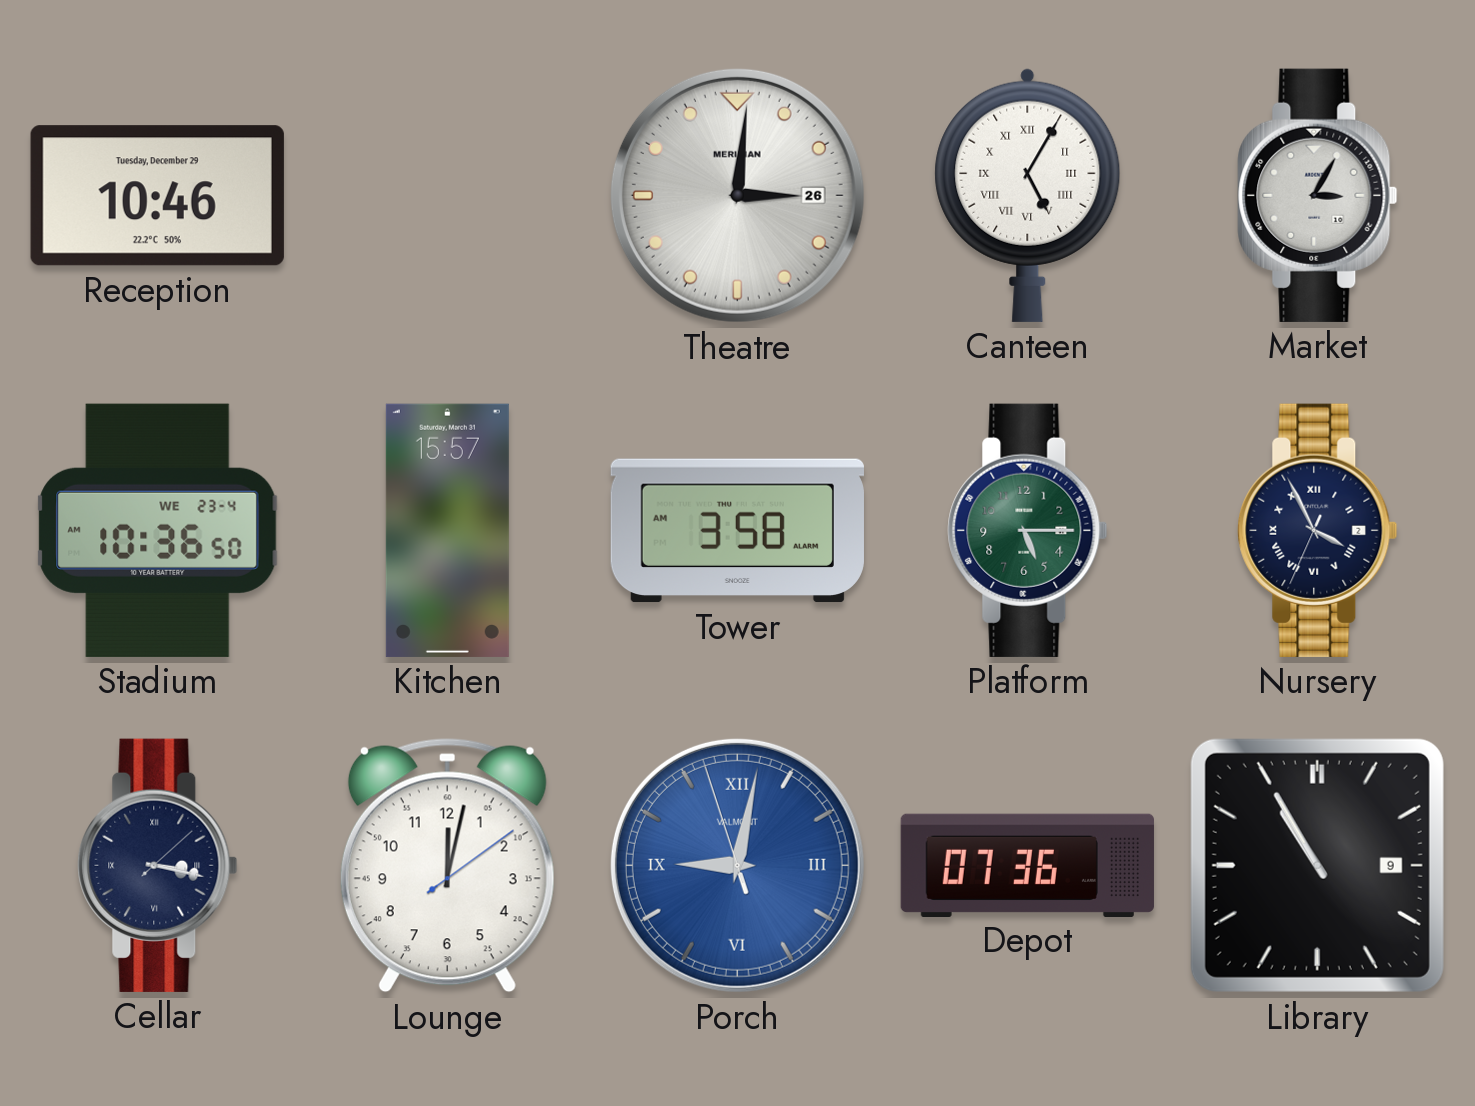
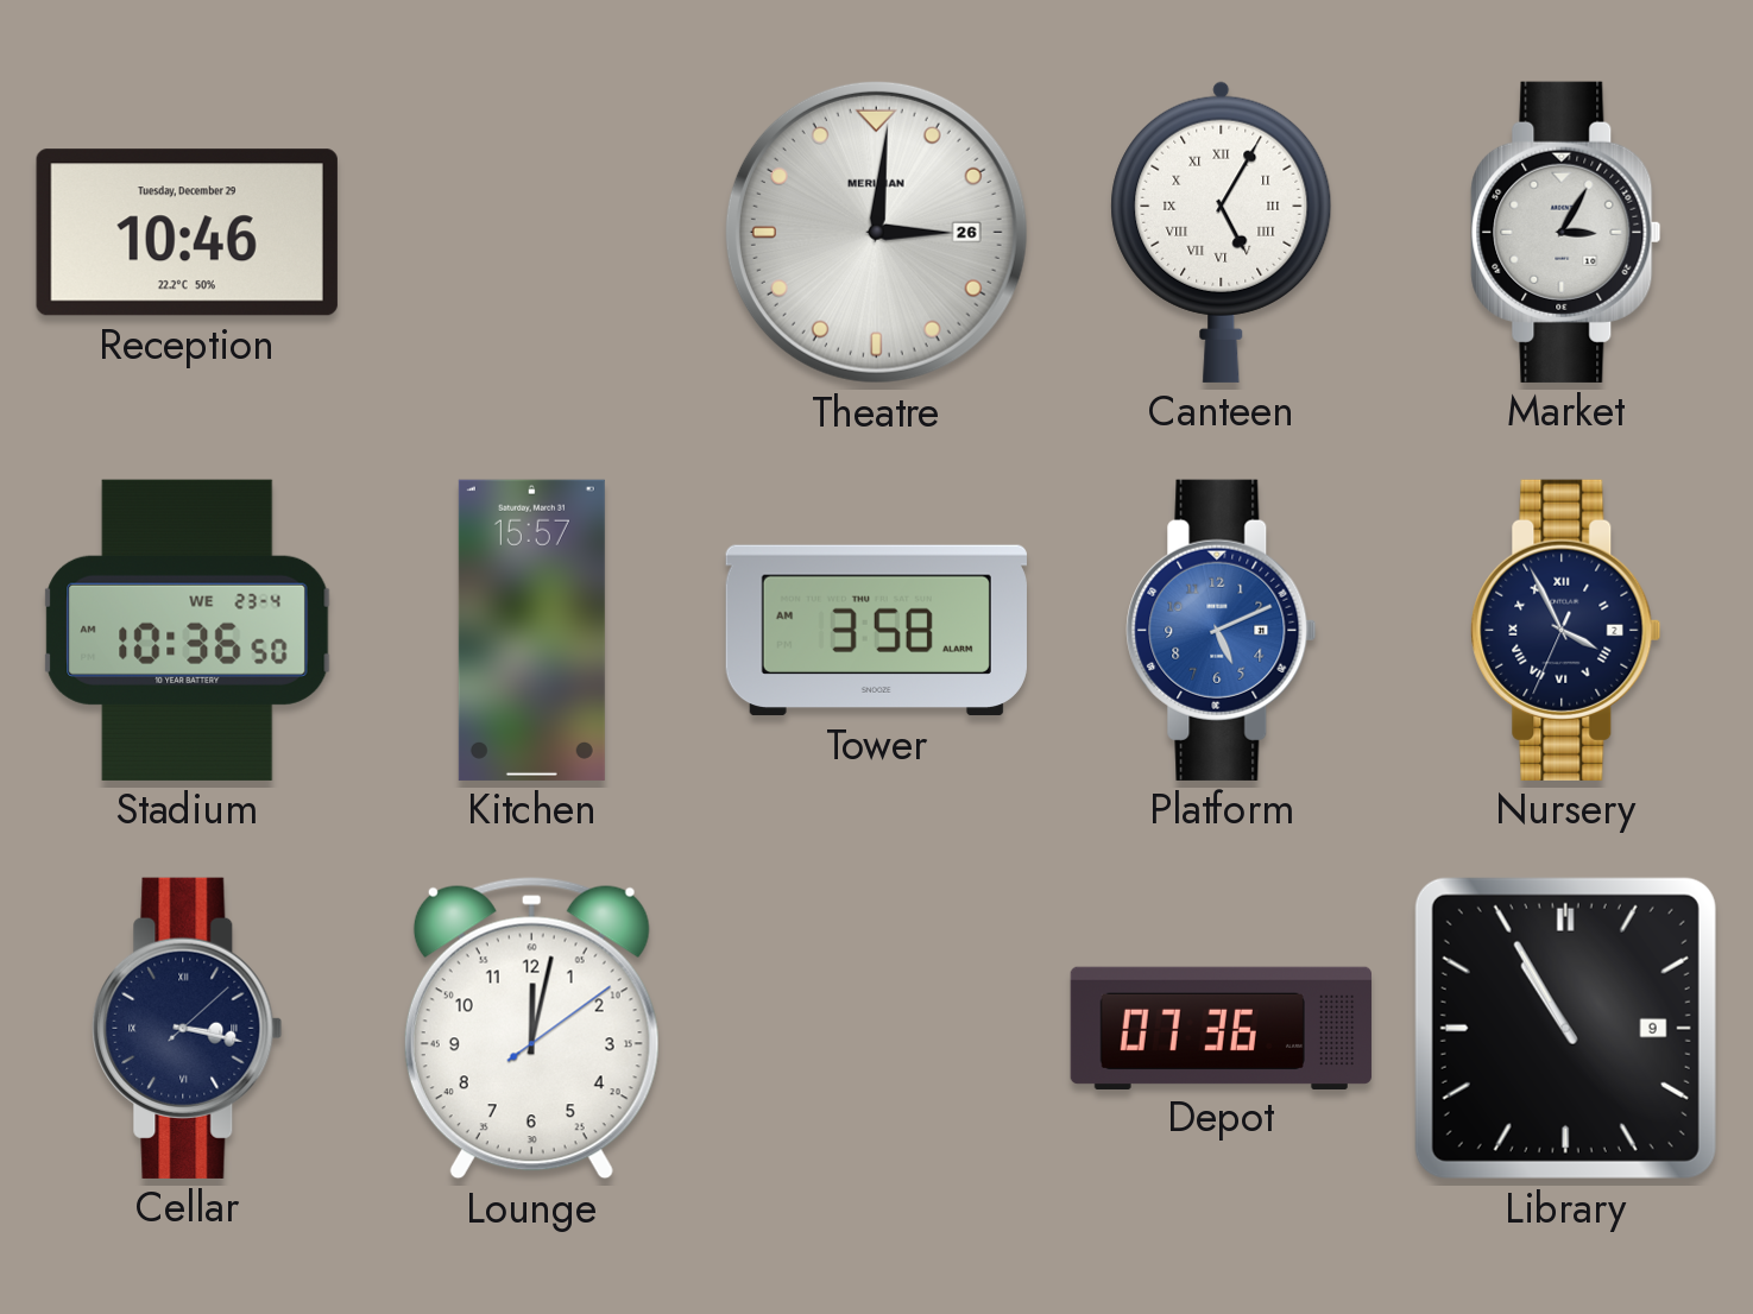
Platform: 5:15 -> 5:11
Platform dial: green -> blue
Porch: 9:01 -> none
